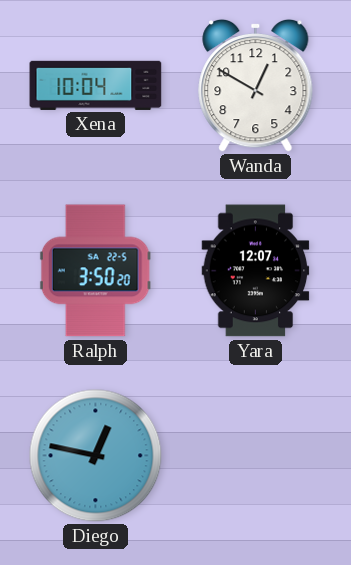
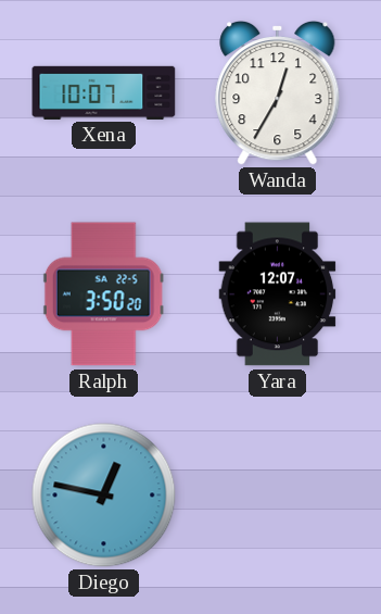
Xena: 10:04 -> 10:07
Wanda: 12:50 -> 12:35
